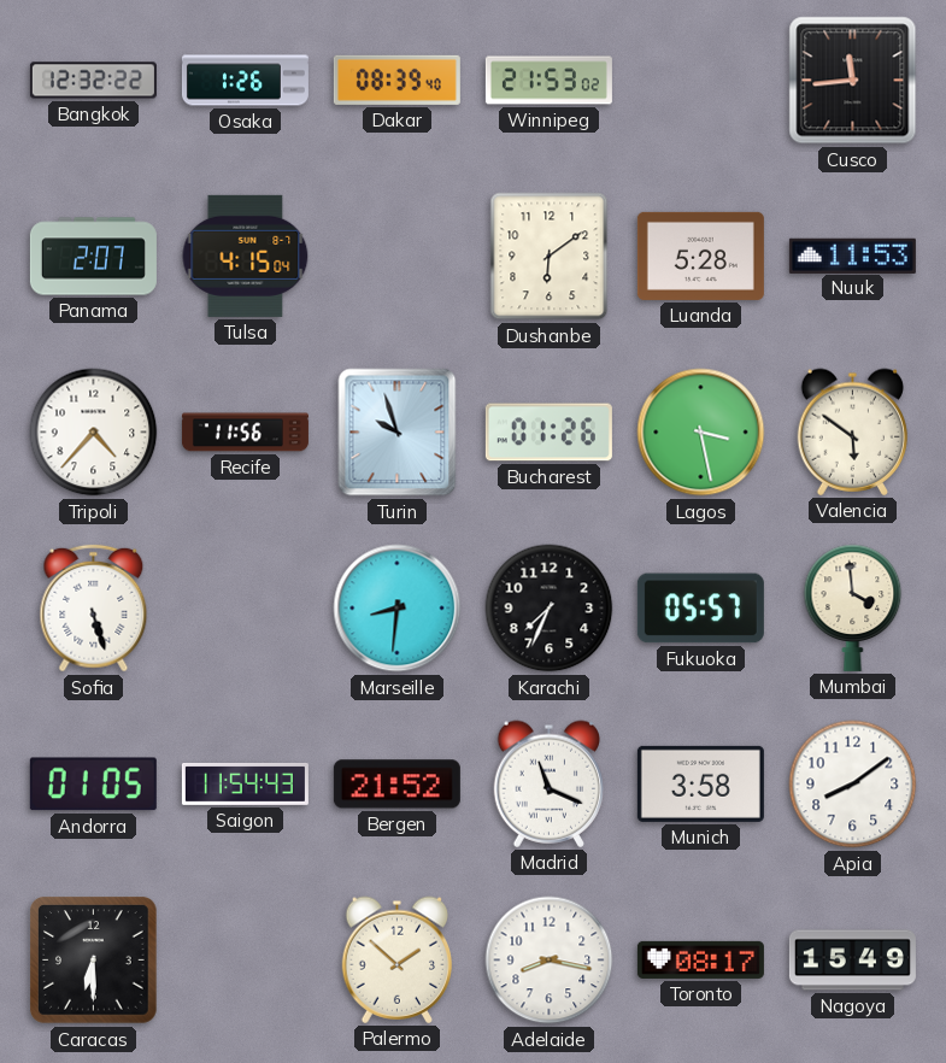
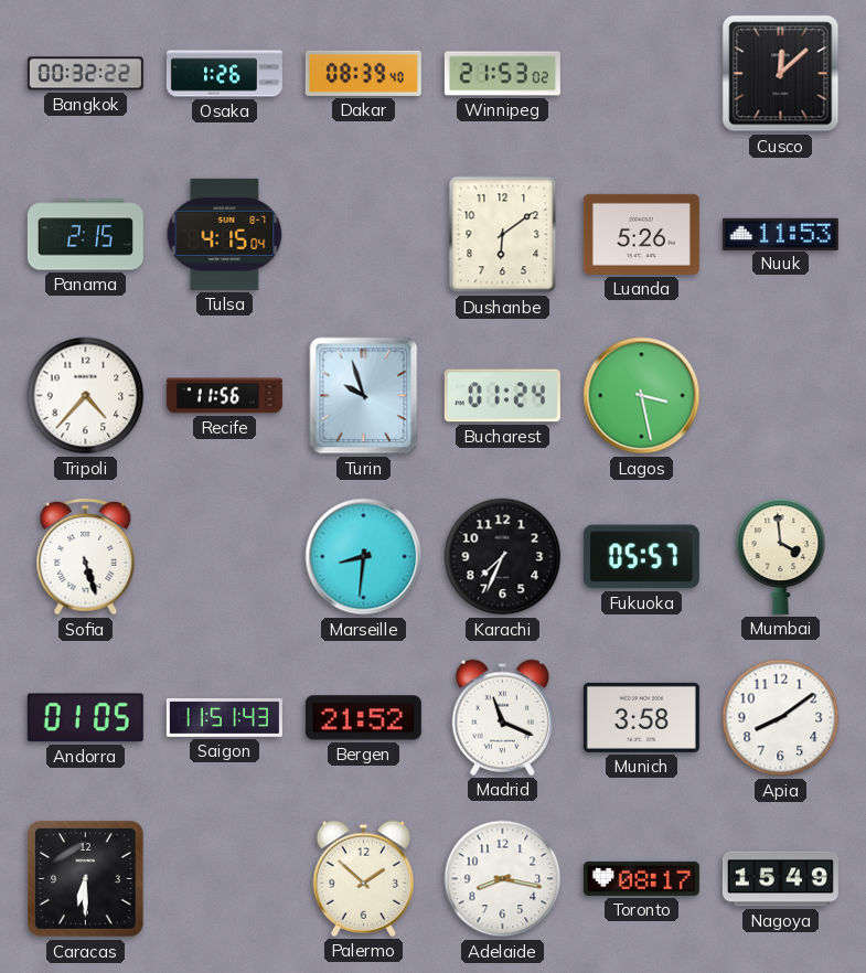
Bangkok: 12:32 -> 00:32
Cusco: 11:44 -> 12:08
Panama: 2:07 -> 2:15
Luanda: 5:28 -> 5:26
Bucharest: 01:26 -> 01:24
Valencia: 5:51 -> none
Saigon: 11:54 -> 11:51
